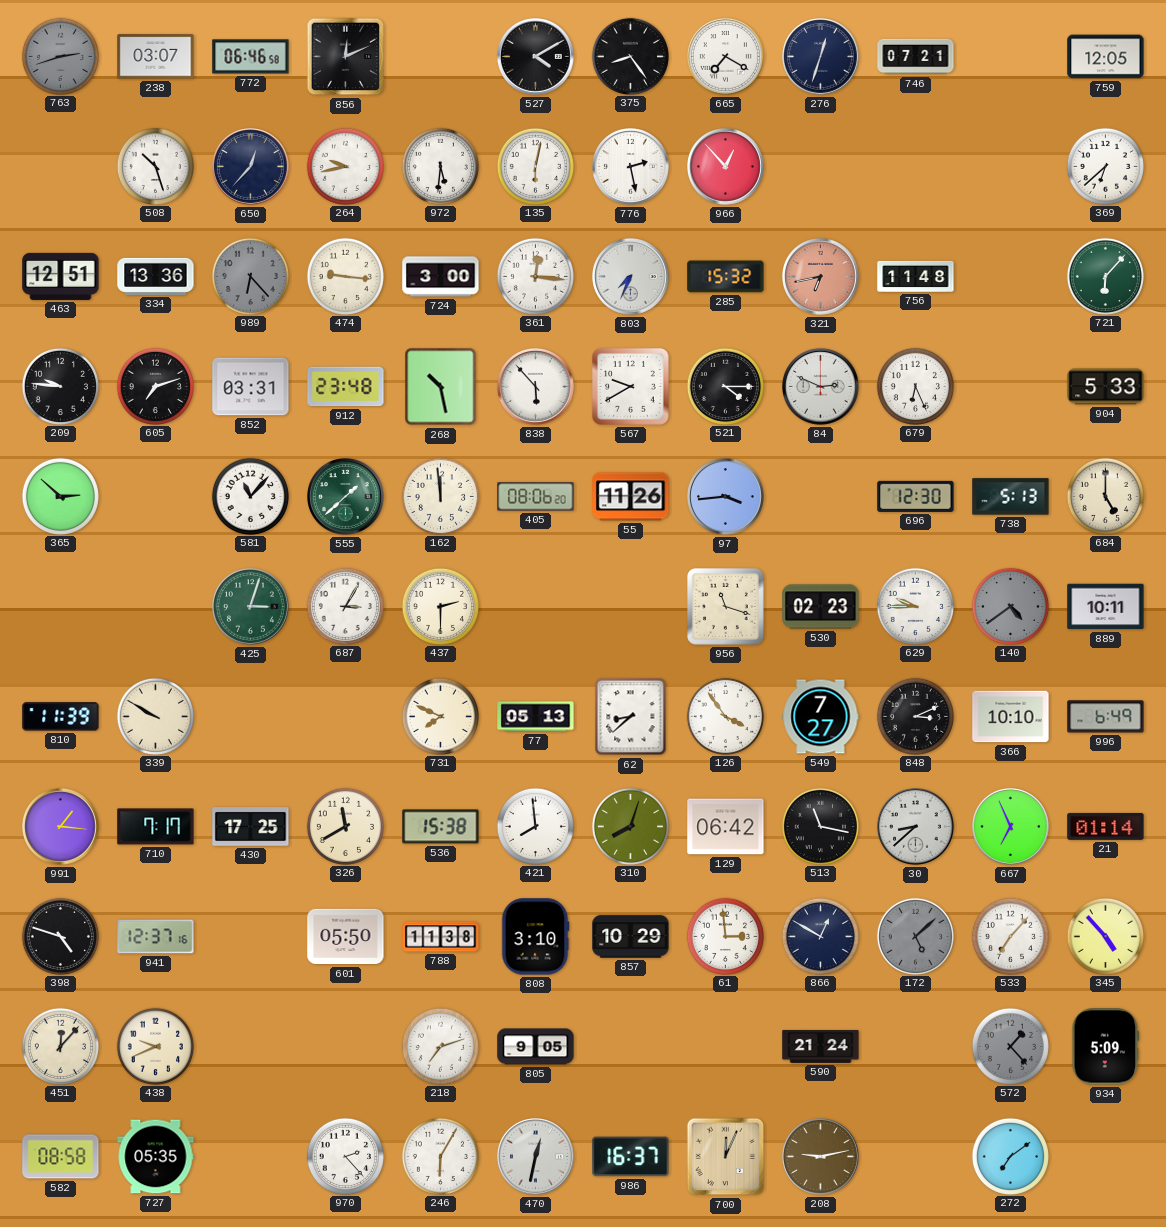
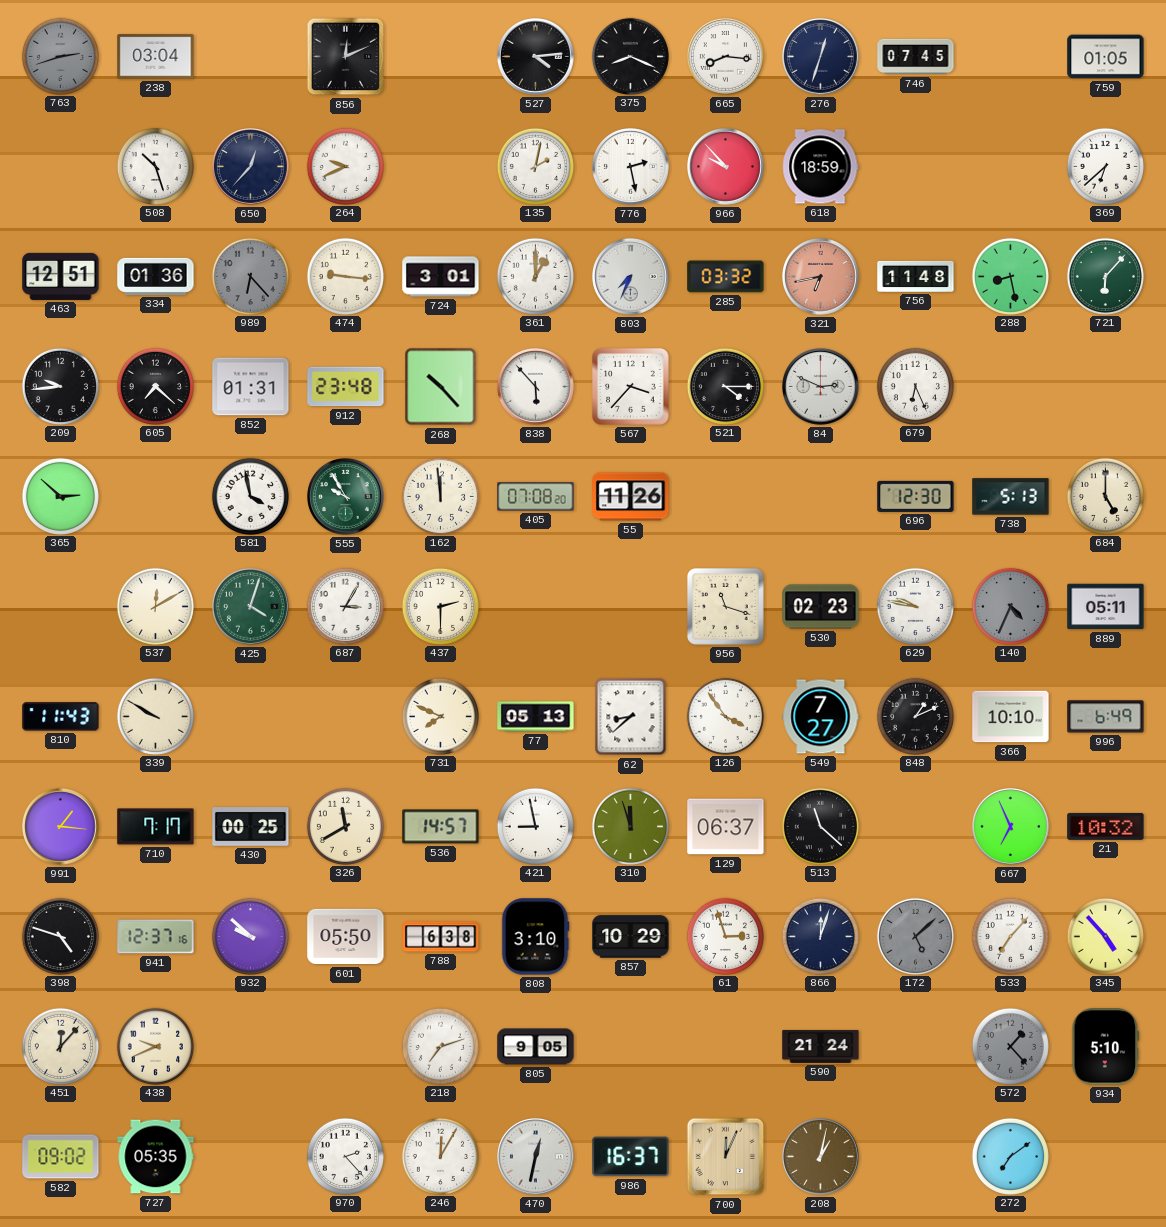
238: 03:07 -> 03:04
772: 06:46 -> none
527: 4:10 -> 4:14
375: 8:24 -> 8:19
665: 7:20 -> 8:16
746: 07:21 -> 07:45
759: 12:05 -> 01:05
264: 9:43 -> 9:41
972: 5:31 -> none
135: 6:02 -> 2:02
966: 12:53 -> 9:53
618: none -> 18:59
334: 13:36 -> 01:36
724: 3:00 -> 3:01
361: 12:16 -> 1:00
285: 15:32 -> 03:32
288: none -> 8:28
209: 9:46 -> 9:44
605: 7:12 -> 7:22
852: 03:31 -> 01:31
268: 10:28 -> 10:23
567: 9:40 -> 3:37
904: 5:33 -> none
581: 11:07 -> 3:58
555: 1:38 -> 9:55
405: 08:06 -> 07:08
97: 3:44 -> none
537: none -> 12:10
425: 3:03 -> 4:03
629: 9:45 -> 9:47
140: 4:39 -> 4:34
889: 10:11 -> 05:11
810: 11:39 -> 11:43
848: 3:11 -> 1:11
430: 17:25 -> 00:25
536: 15:38 -> 14:57
421: 7:59 -> 8:58
310: 8:03 -> 11:57
129: 06:42 -> 06:37
513: 11:17 -> 11:22
30: 8:38 -> none
21: 01:14 -> 10:32
932: none -> 9:52
788: 11:38 -> 6:38
61: 2:59 -> 2:57
866: 12:50 -> 12:03
934: 5:09 -> 5:10
582: 08:58 -> 09:02
246: 6:05 -> 12:05
208: 9:13 -> 1:02
